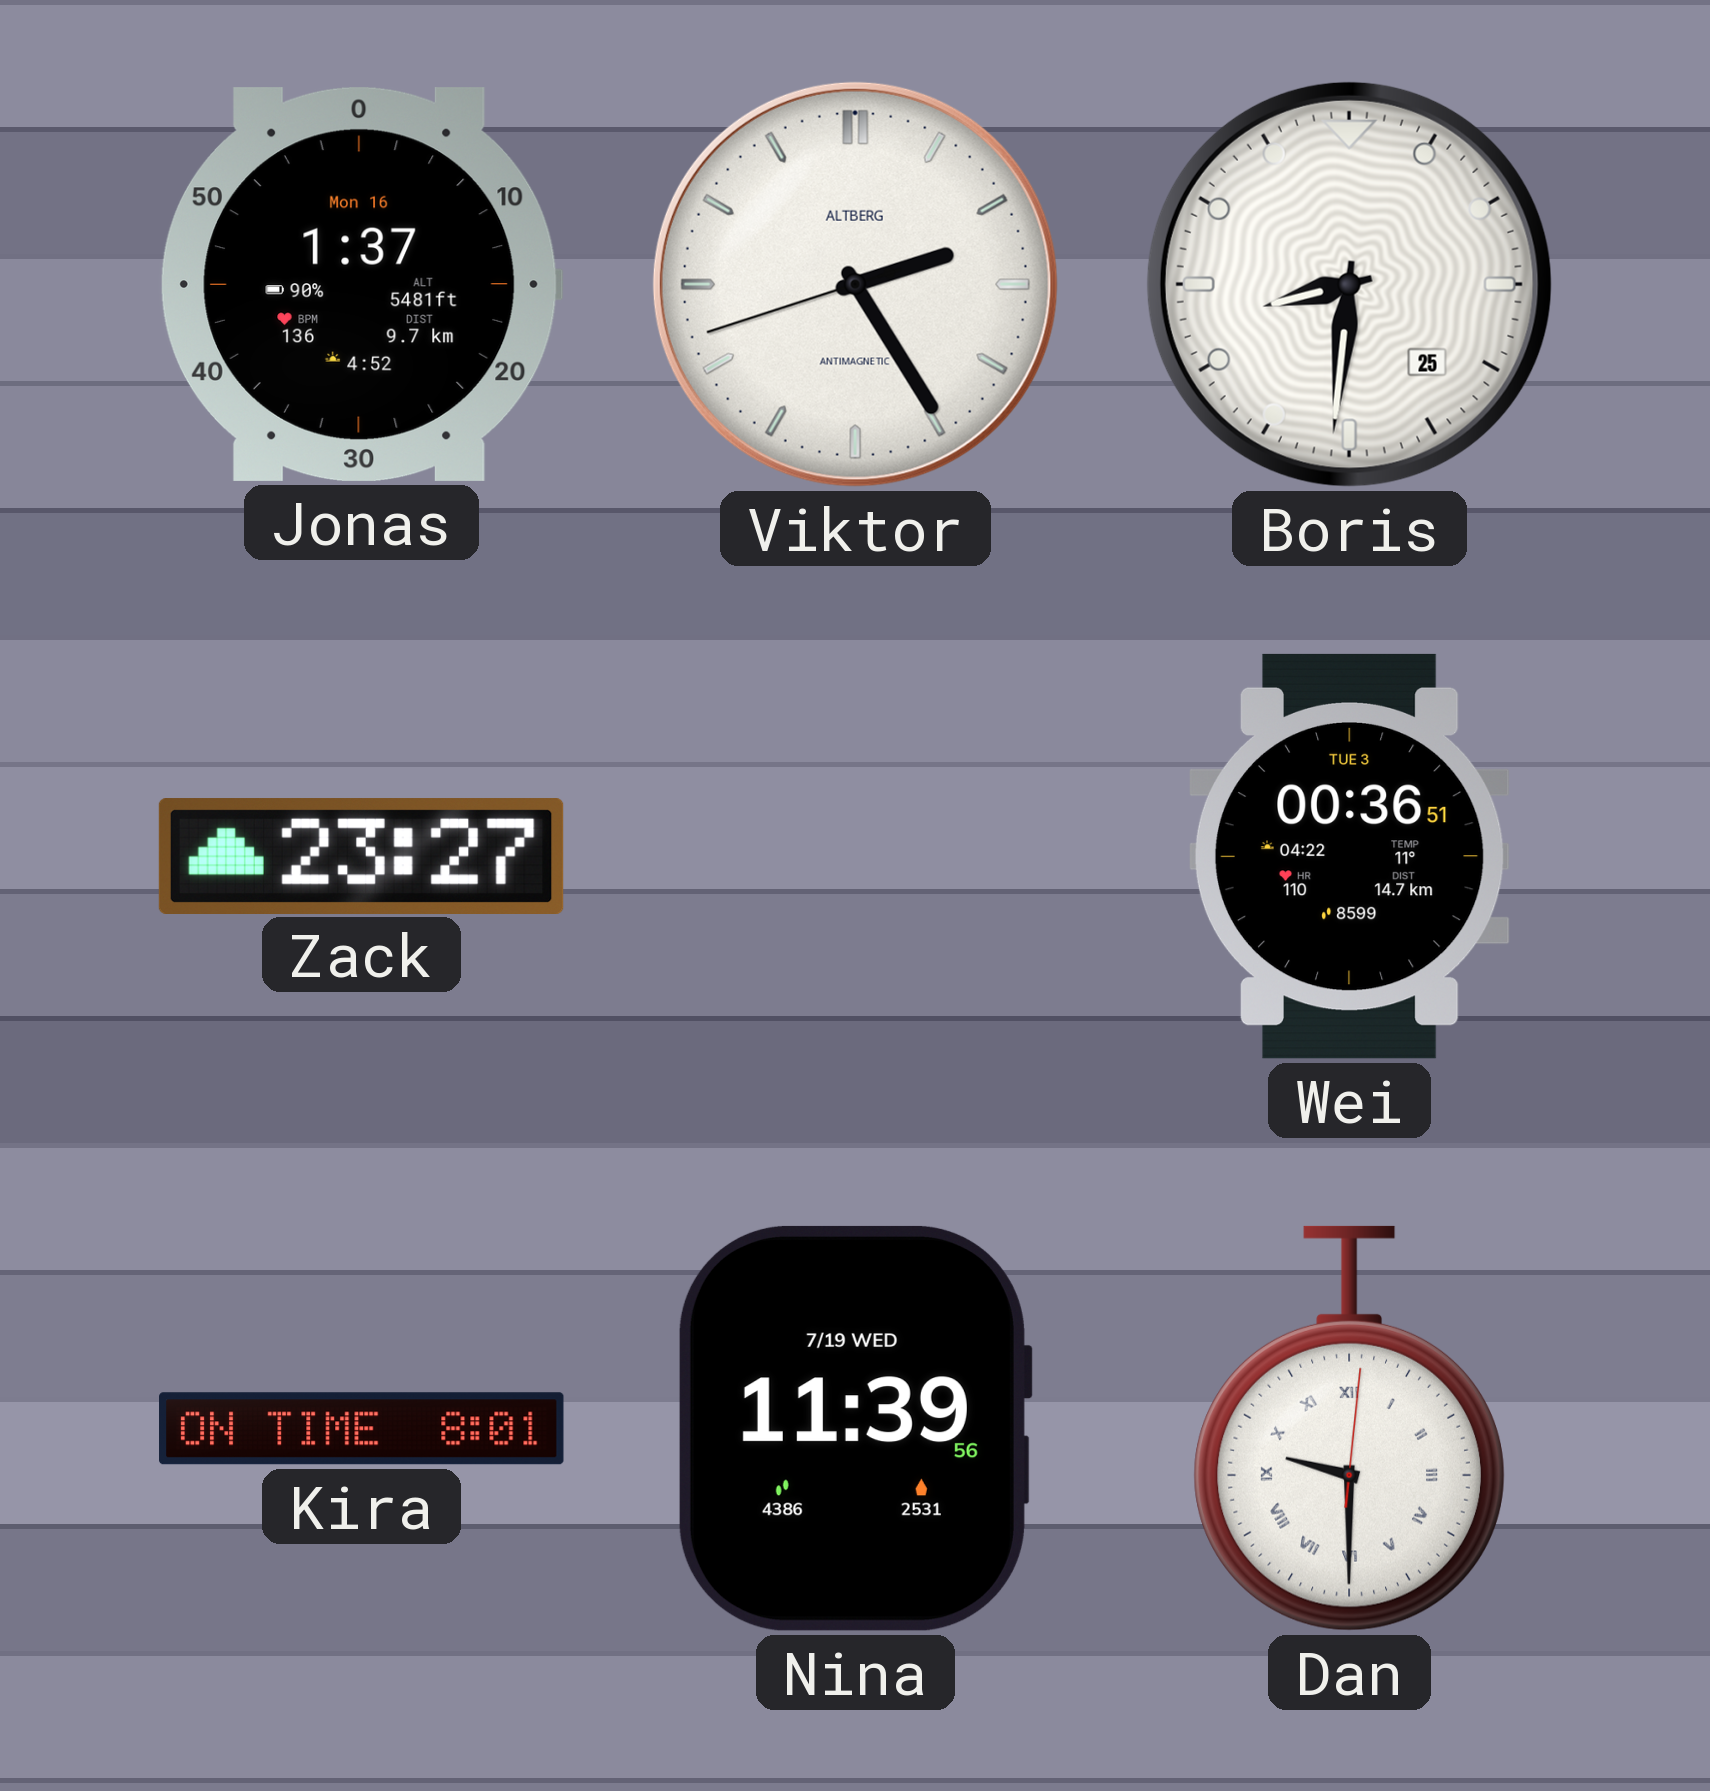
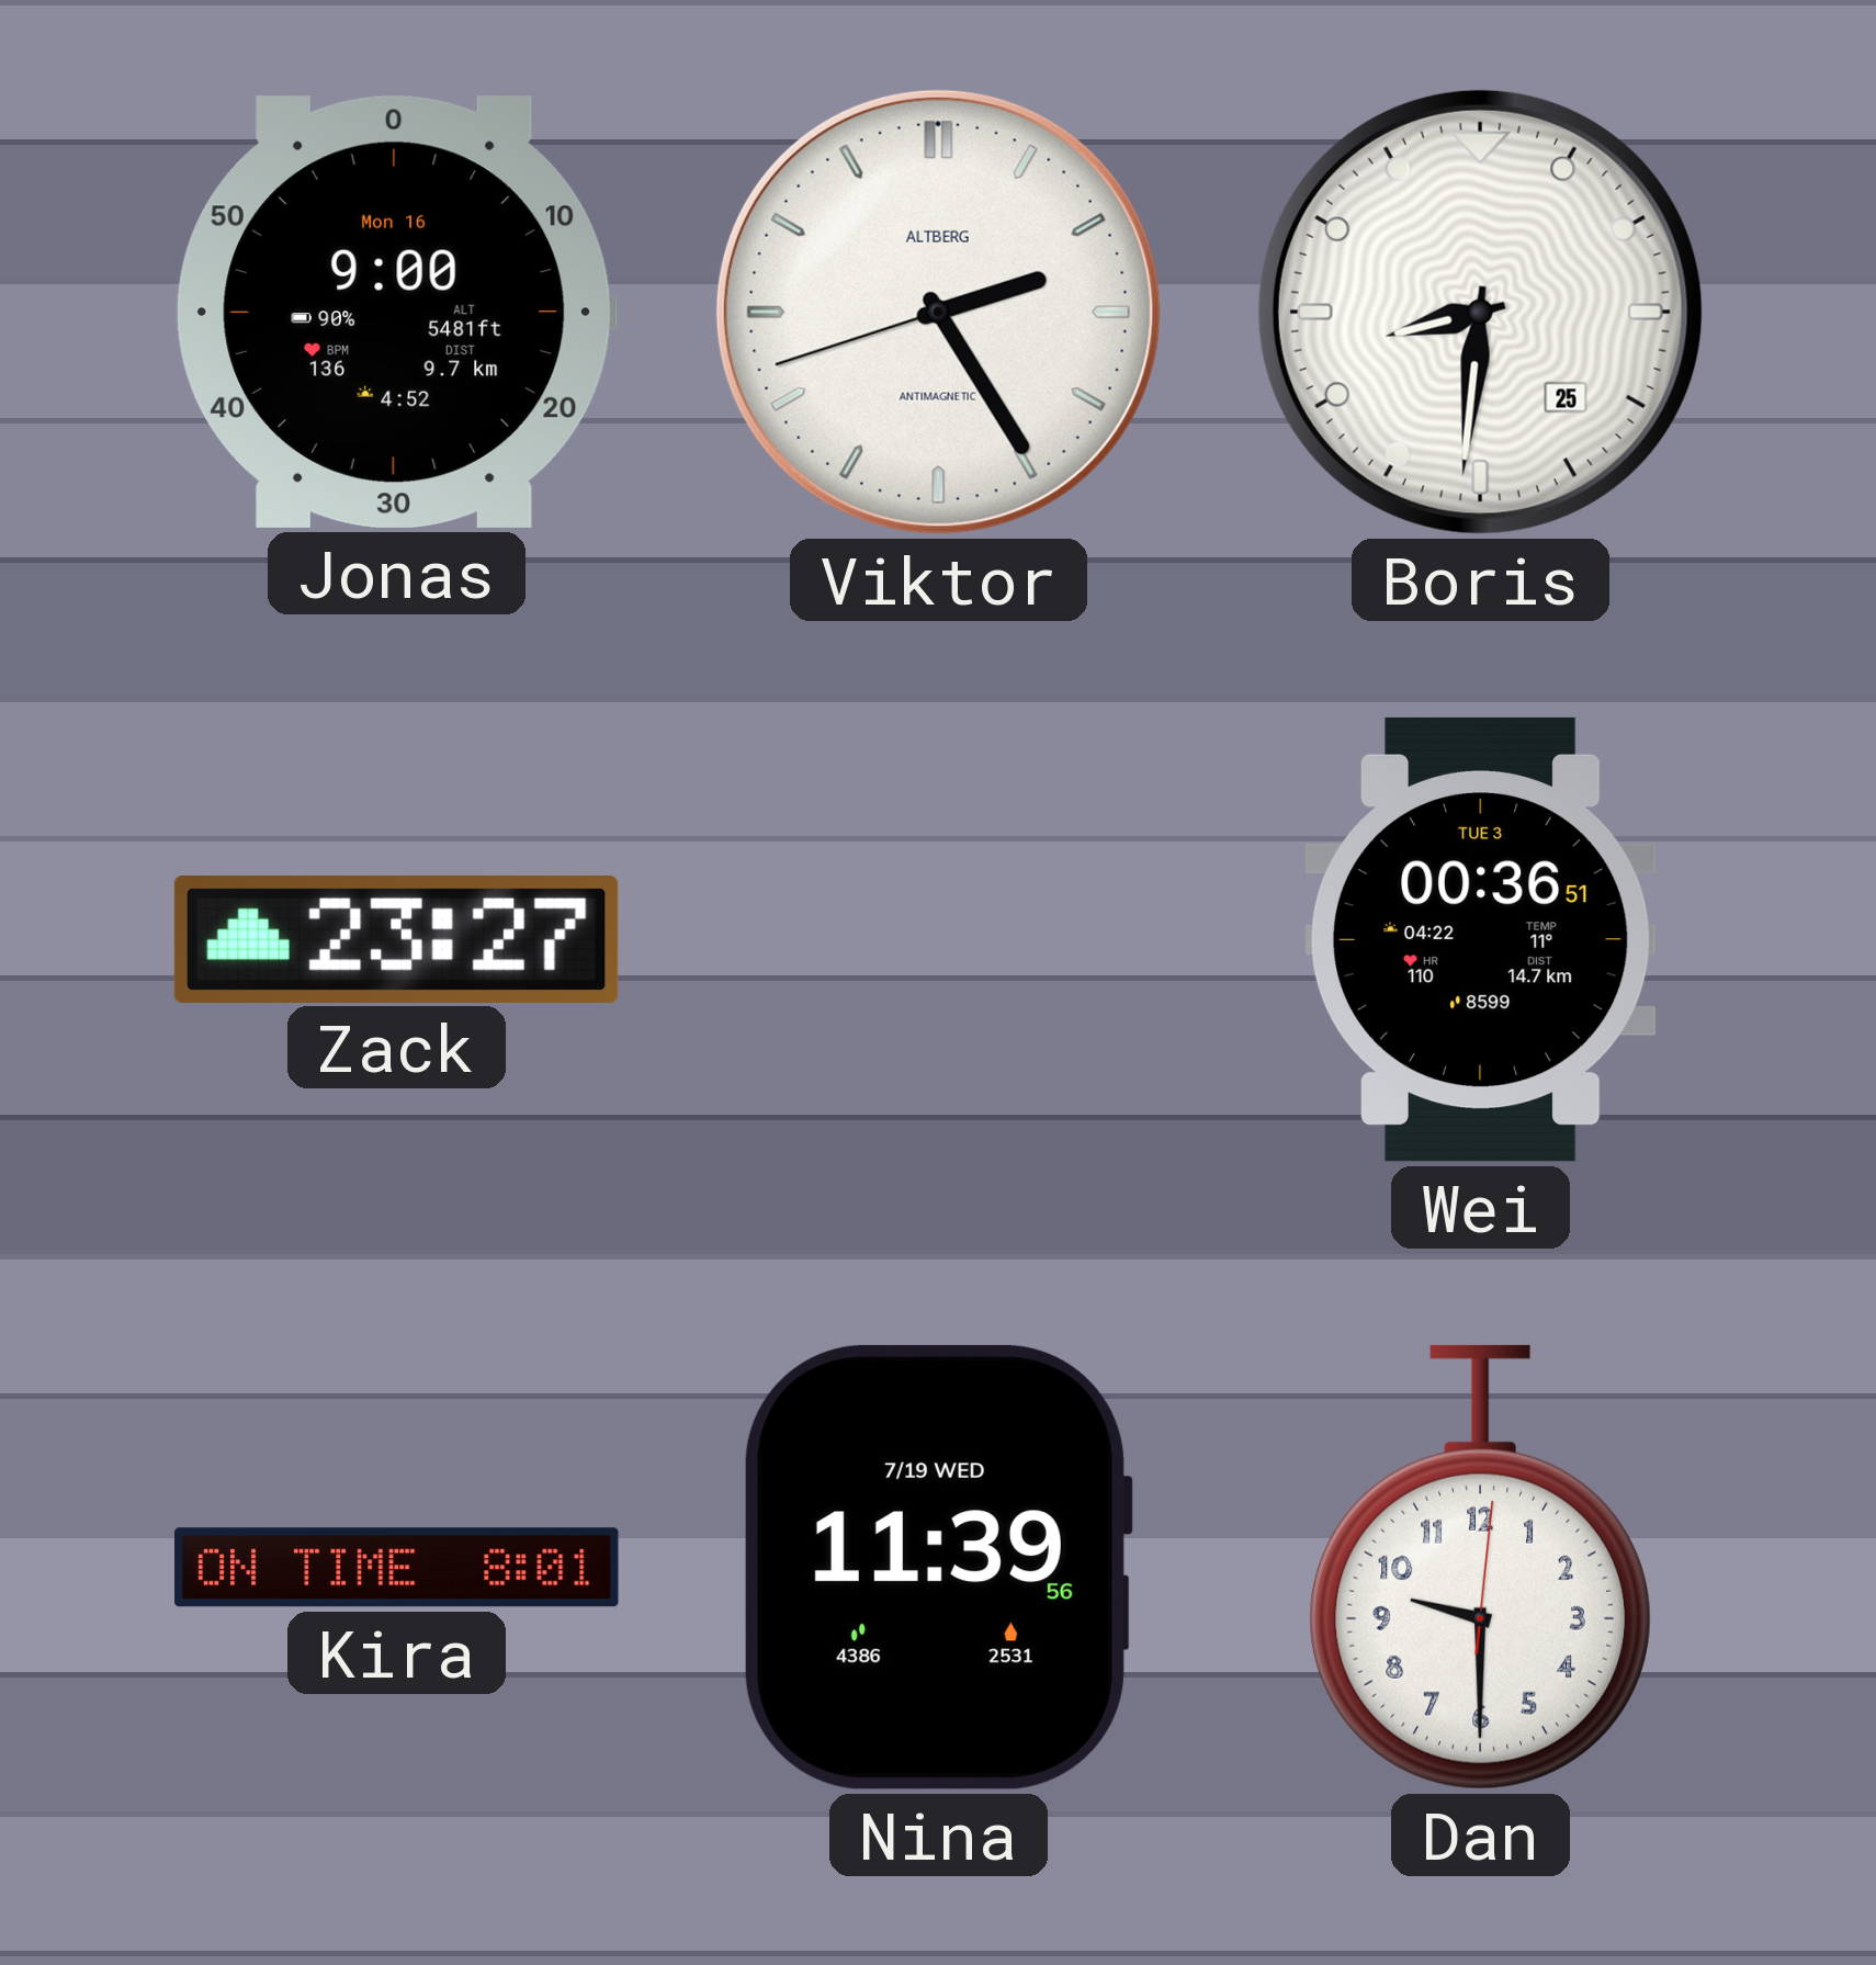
Jonas: 1:37 -> 9:00
Dan numerals: Roman -> Arabic
